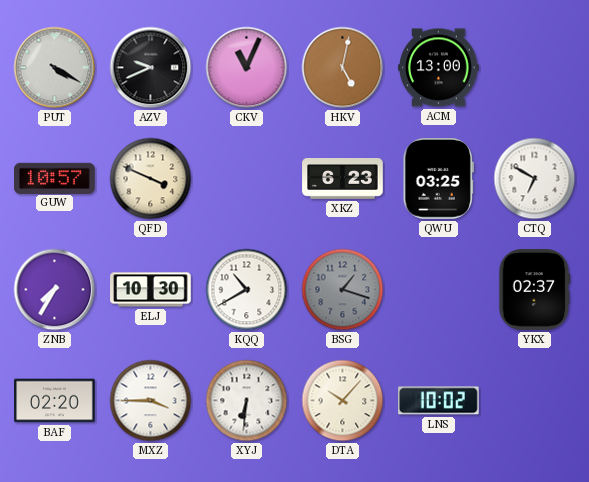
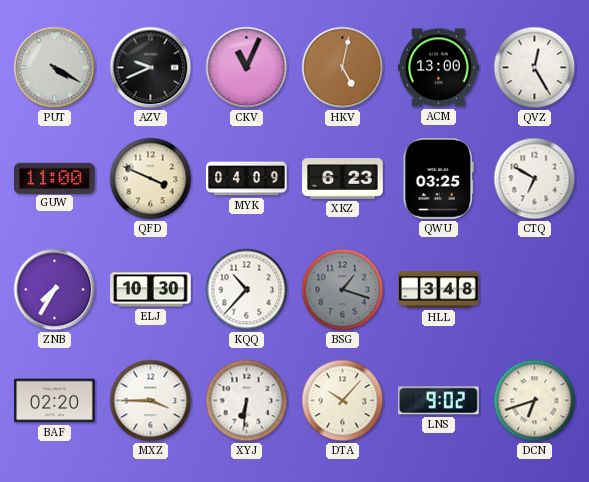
QVZ: none -> 12:25
GUW: 10:57 -> 11:00
MYK: none -> 04:09
KQQ: 10:40 -> 10:37
HLL: none -> 3:48
YKX: 02:37 -> none
LNS: 10:02 -> 9:02
DCN: none -> 6:42
